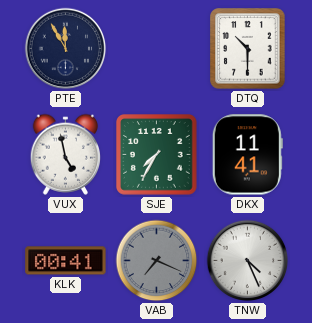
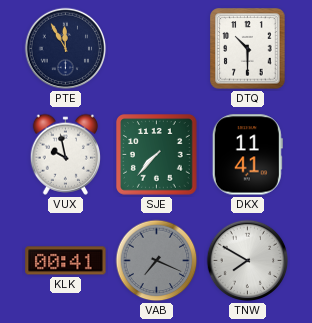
VUX: 4:58 -> 9:58
SJE: 7:35 -> 7:37
TNW: 4:26 -> 7:50
